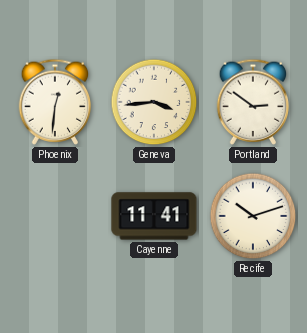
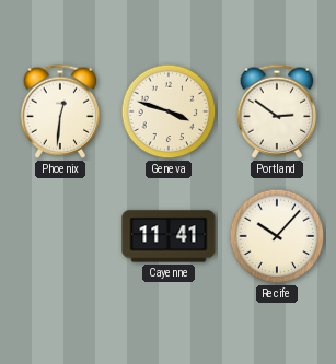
Geneva: 3:44 -> 3:48
Recife: 10:12 -> 10:07
